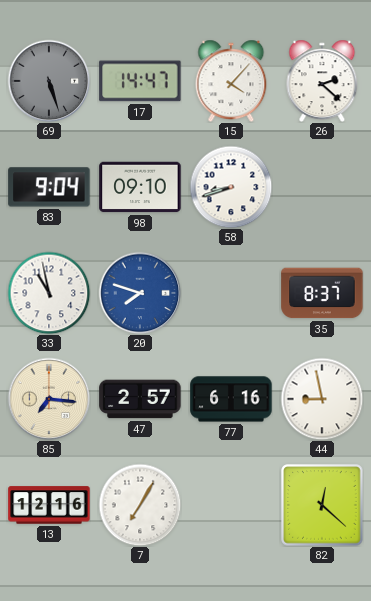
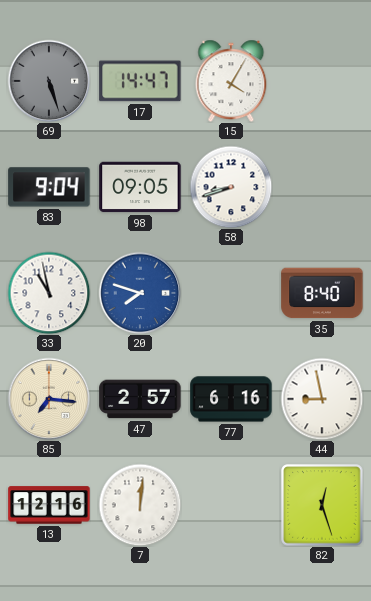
15: 4:07 -> 4:05
26: 2:22 -> none
98: 09:10 -> 09:05
35: 8:37 -> 8:40
7: 7:05 -> 12:01
82: 12:22 -> 12:27
